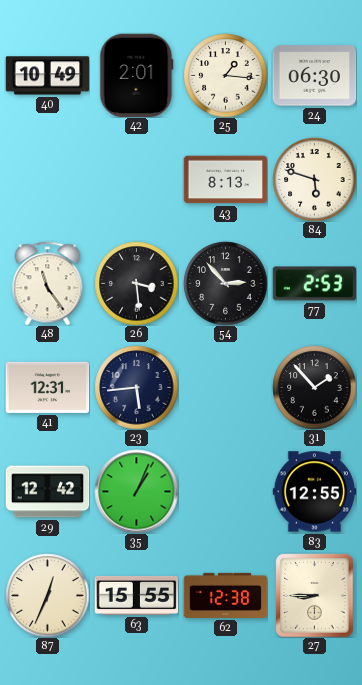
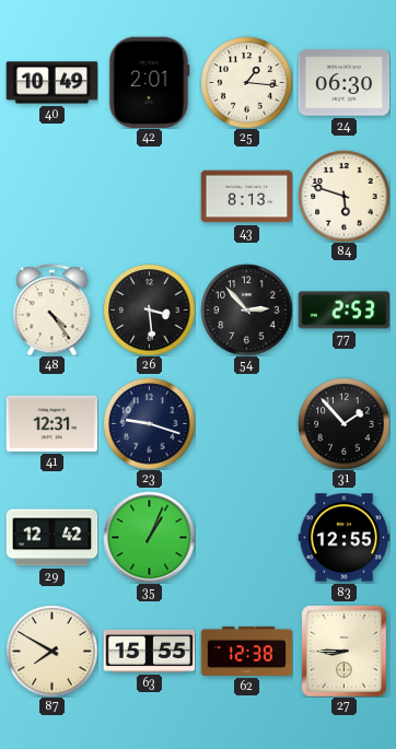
48: 11:24 -> 4:24
23: 5:44 -> 9:18
87: 12:34 -> 7:50
